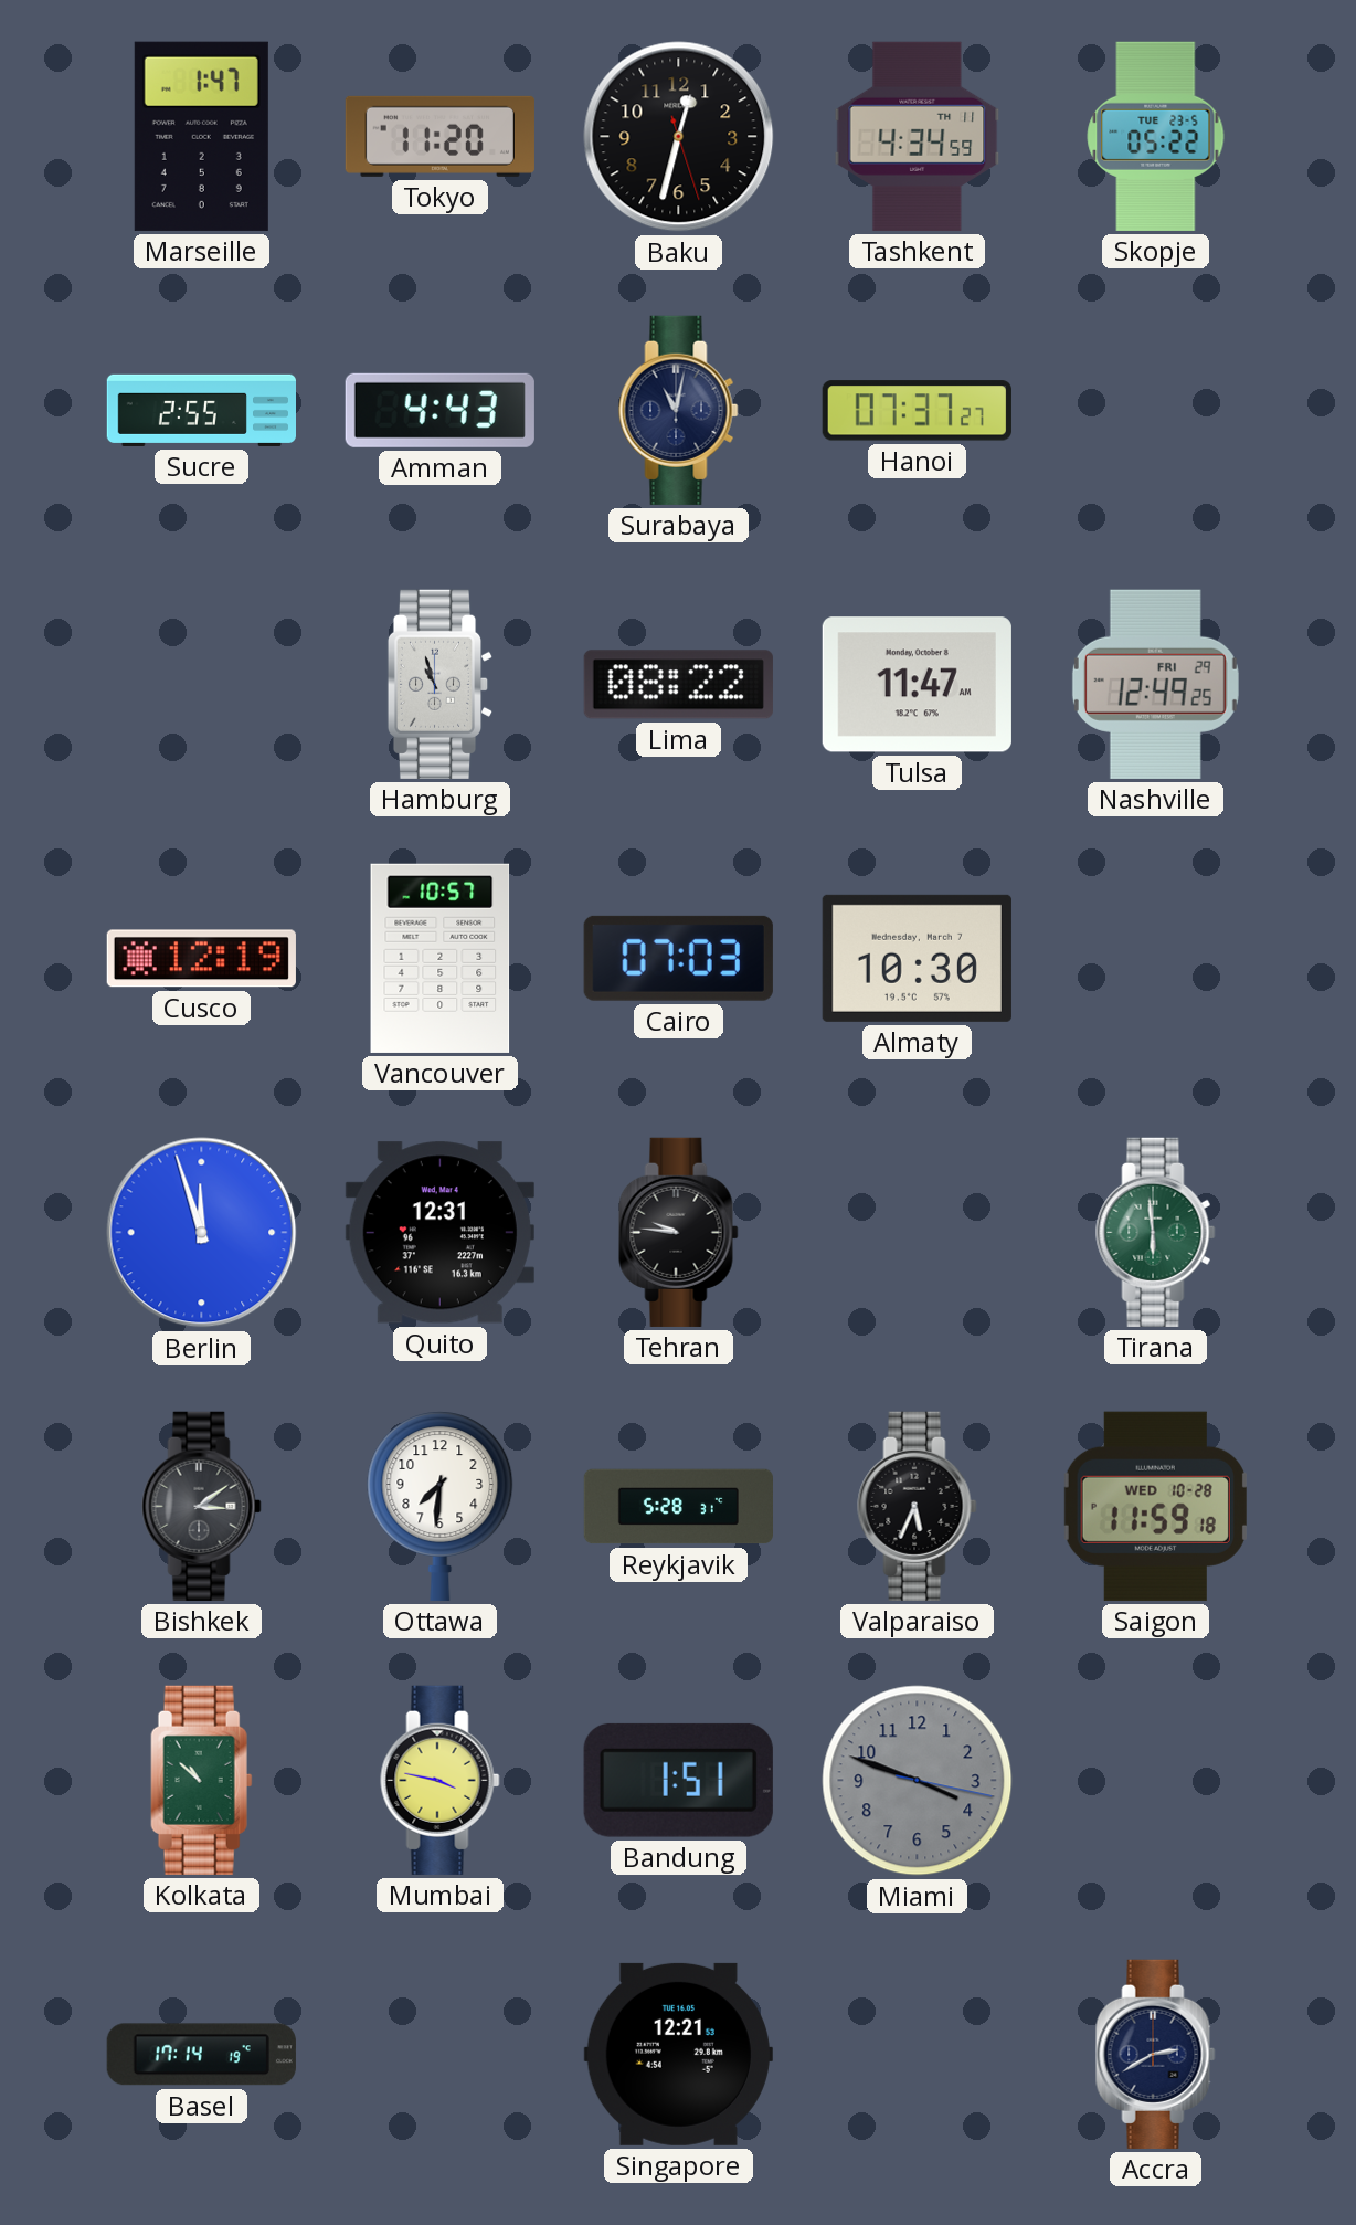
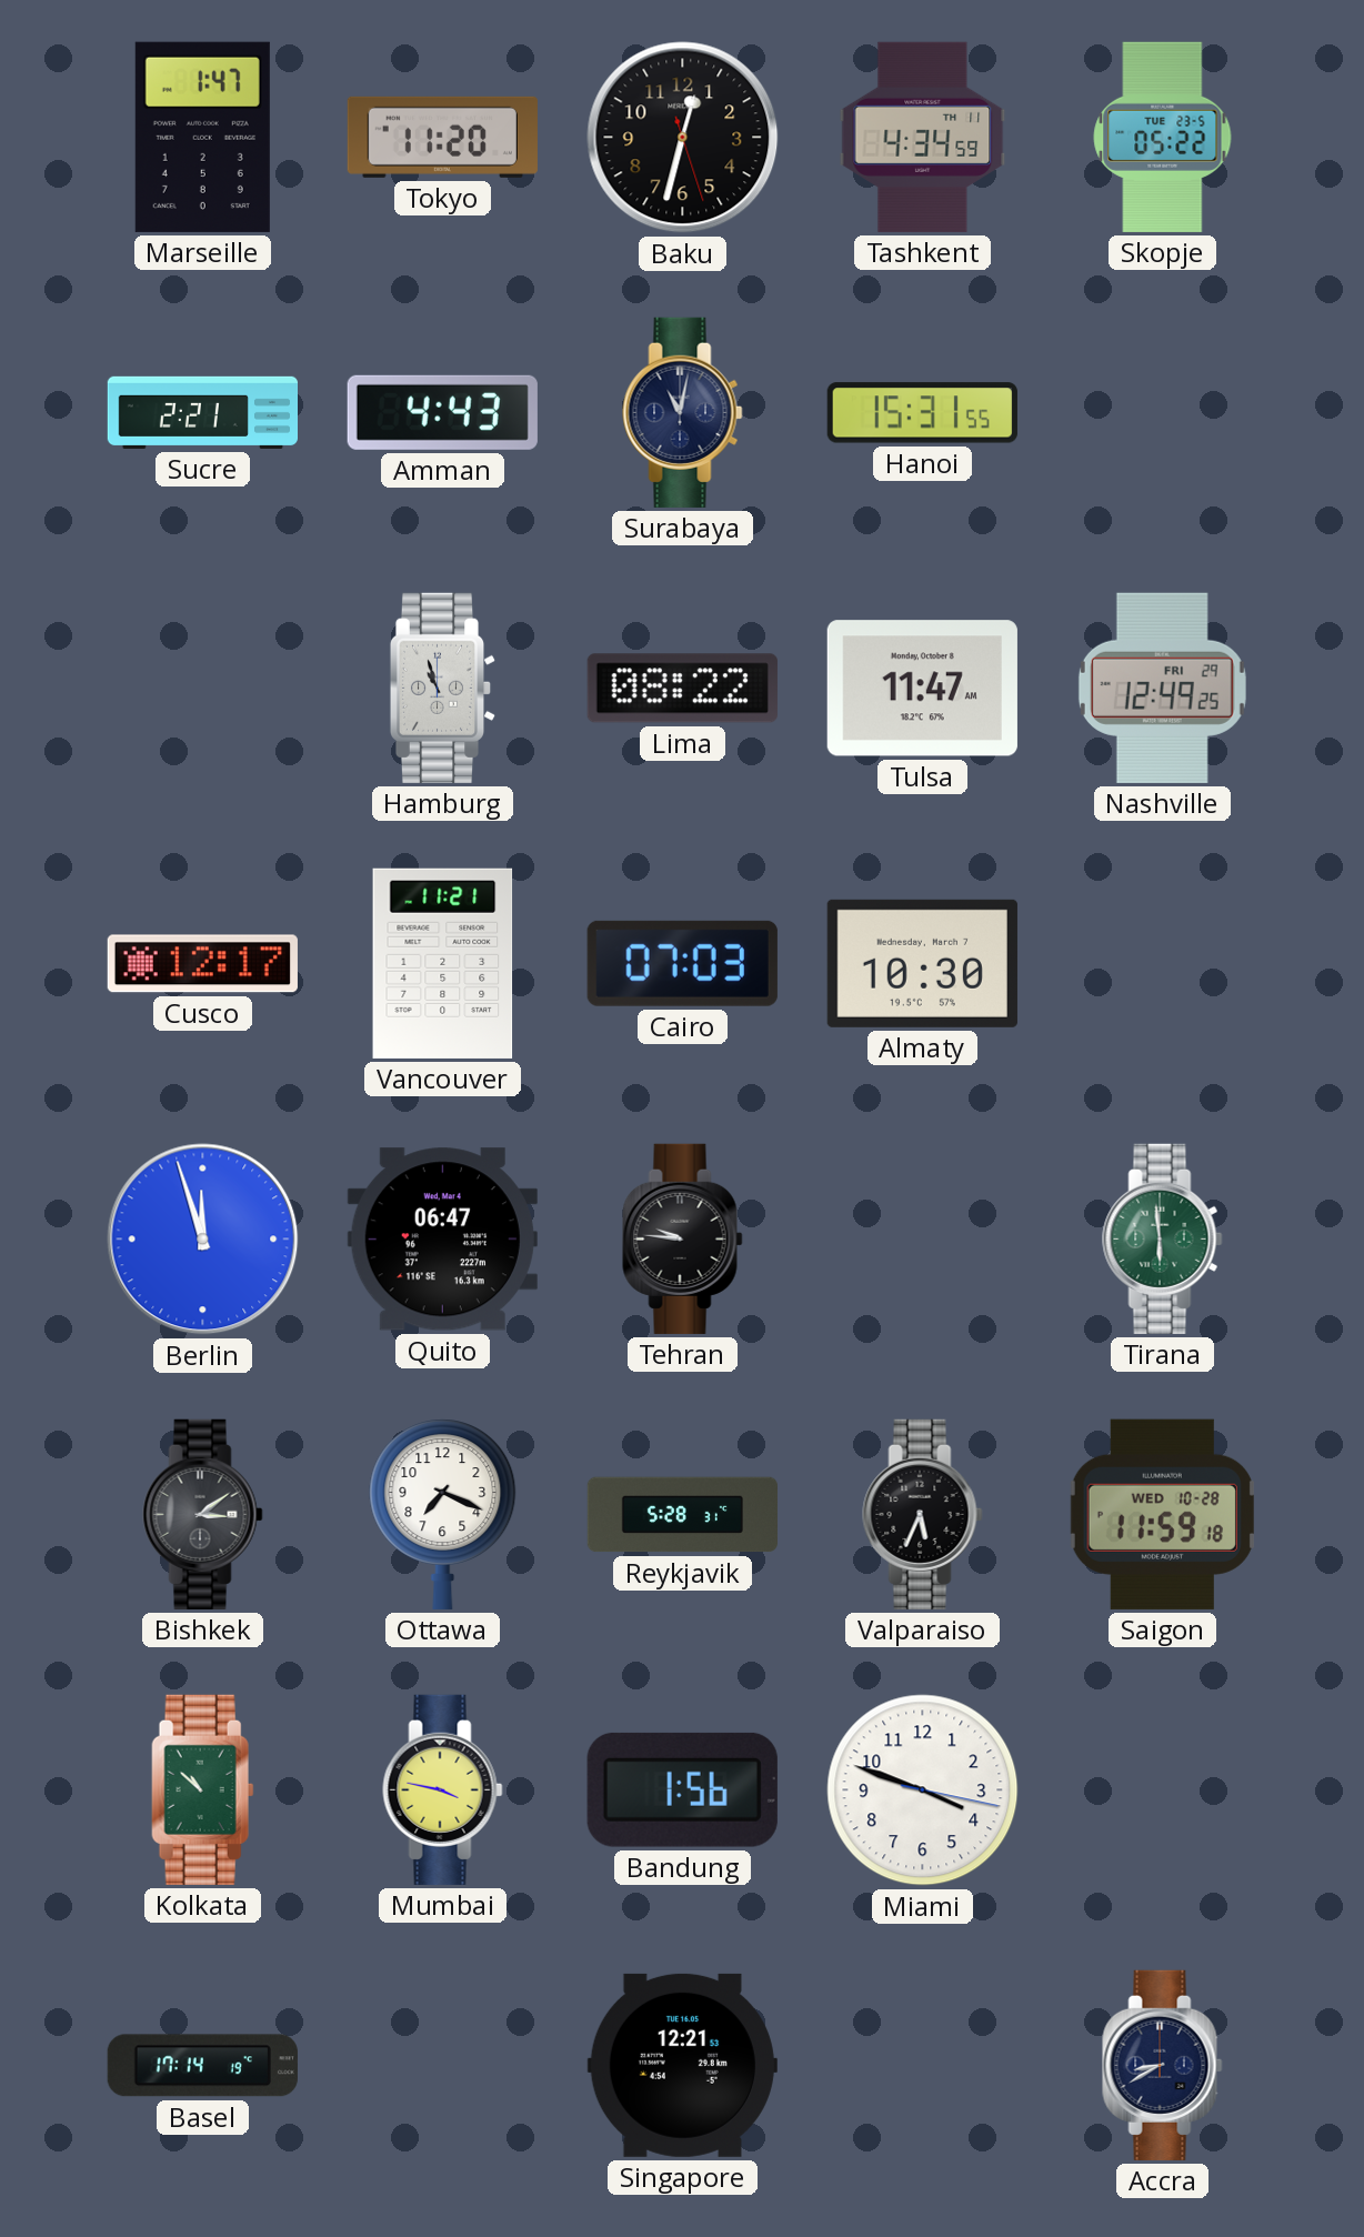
Sucre: 2:55 -> 2:21
Hanoi: 07:37 -> 15:31
Cusco: 12:19 -> 12:17
Vancouver: 10:57 -> 11:21
Quito: 12:31 -> 06:47
Ottawa: 7:31 -> 7:19
Bandung: 1:51 -> 1:56
Miami dial: grey -> white
Accra: 2:40 -> 8:40
